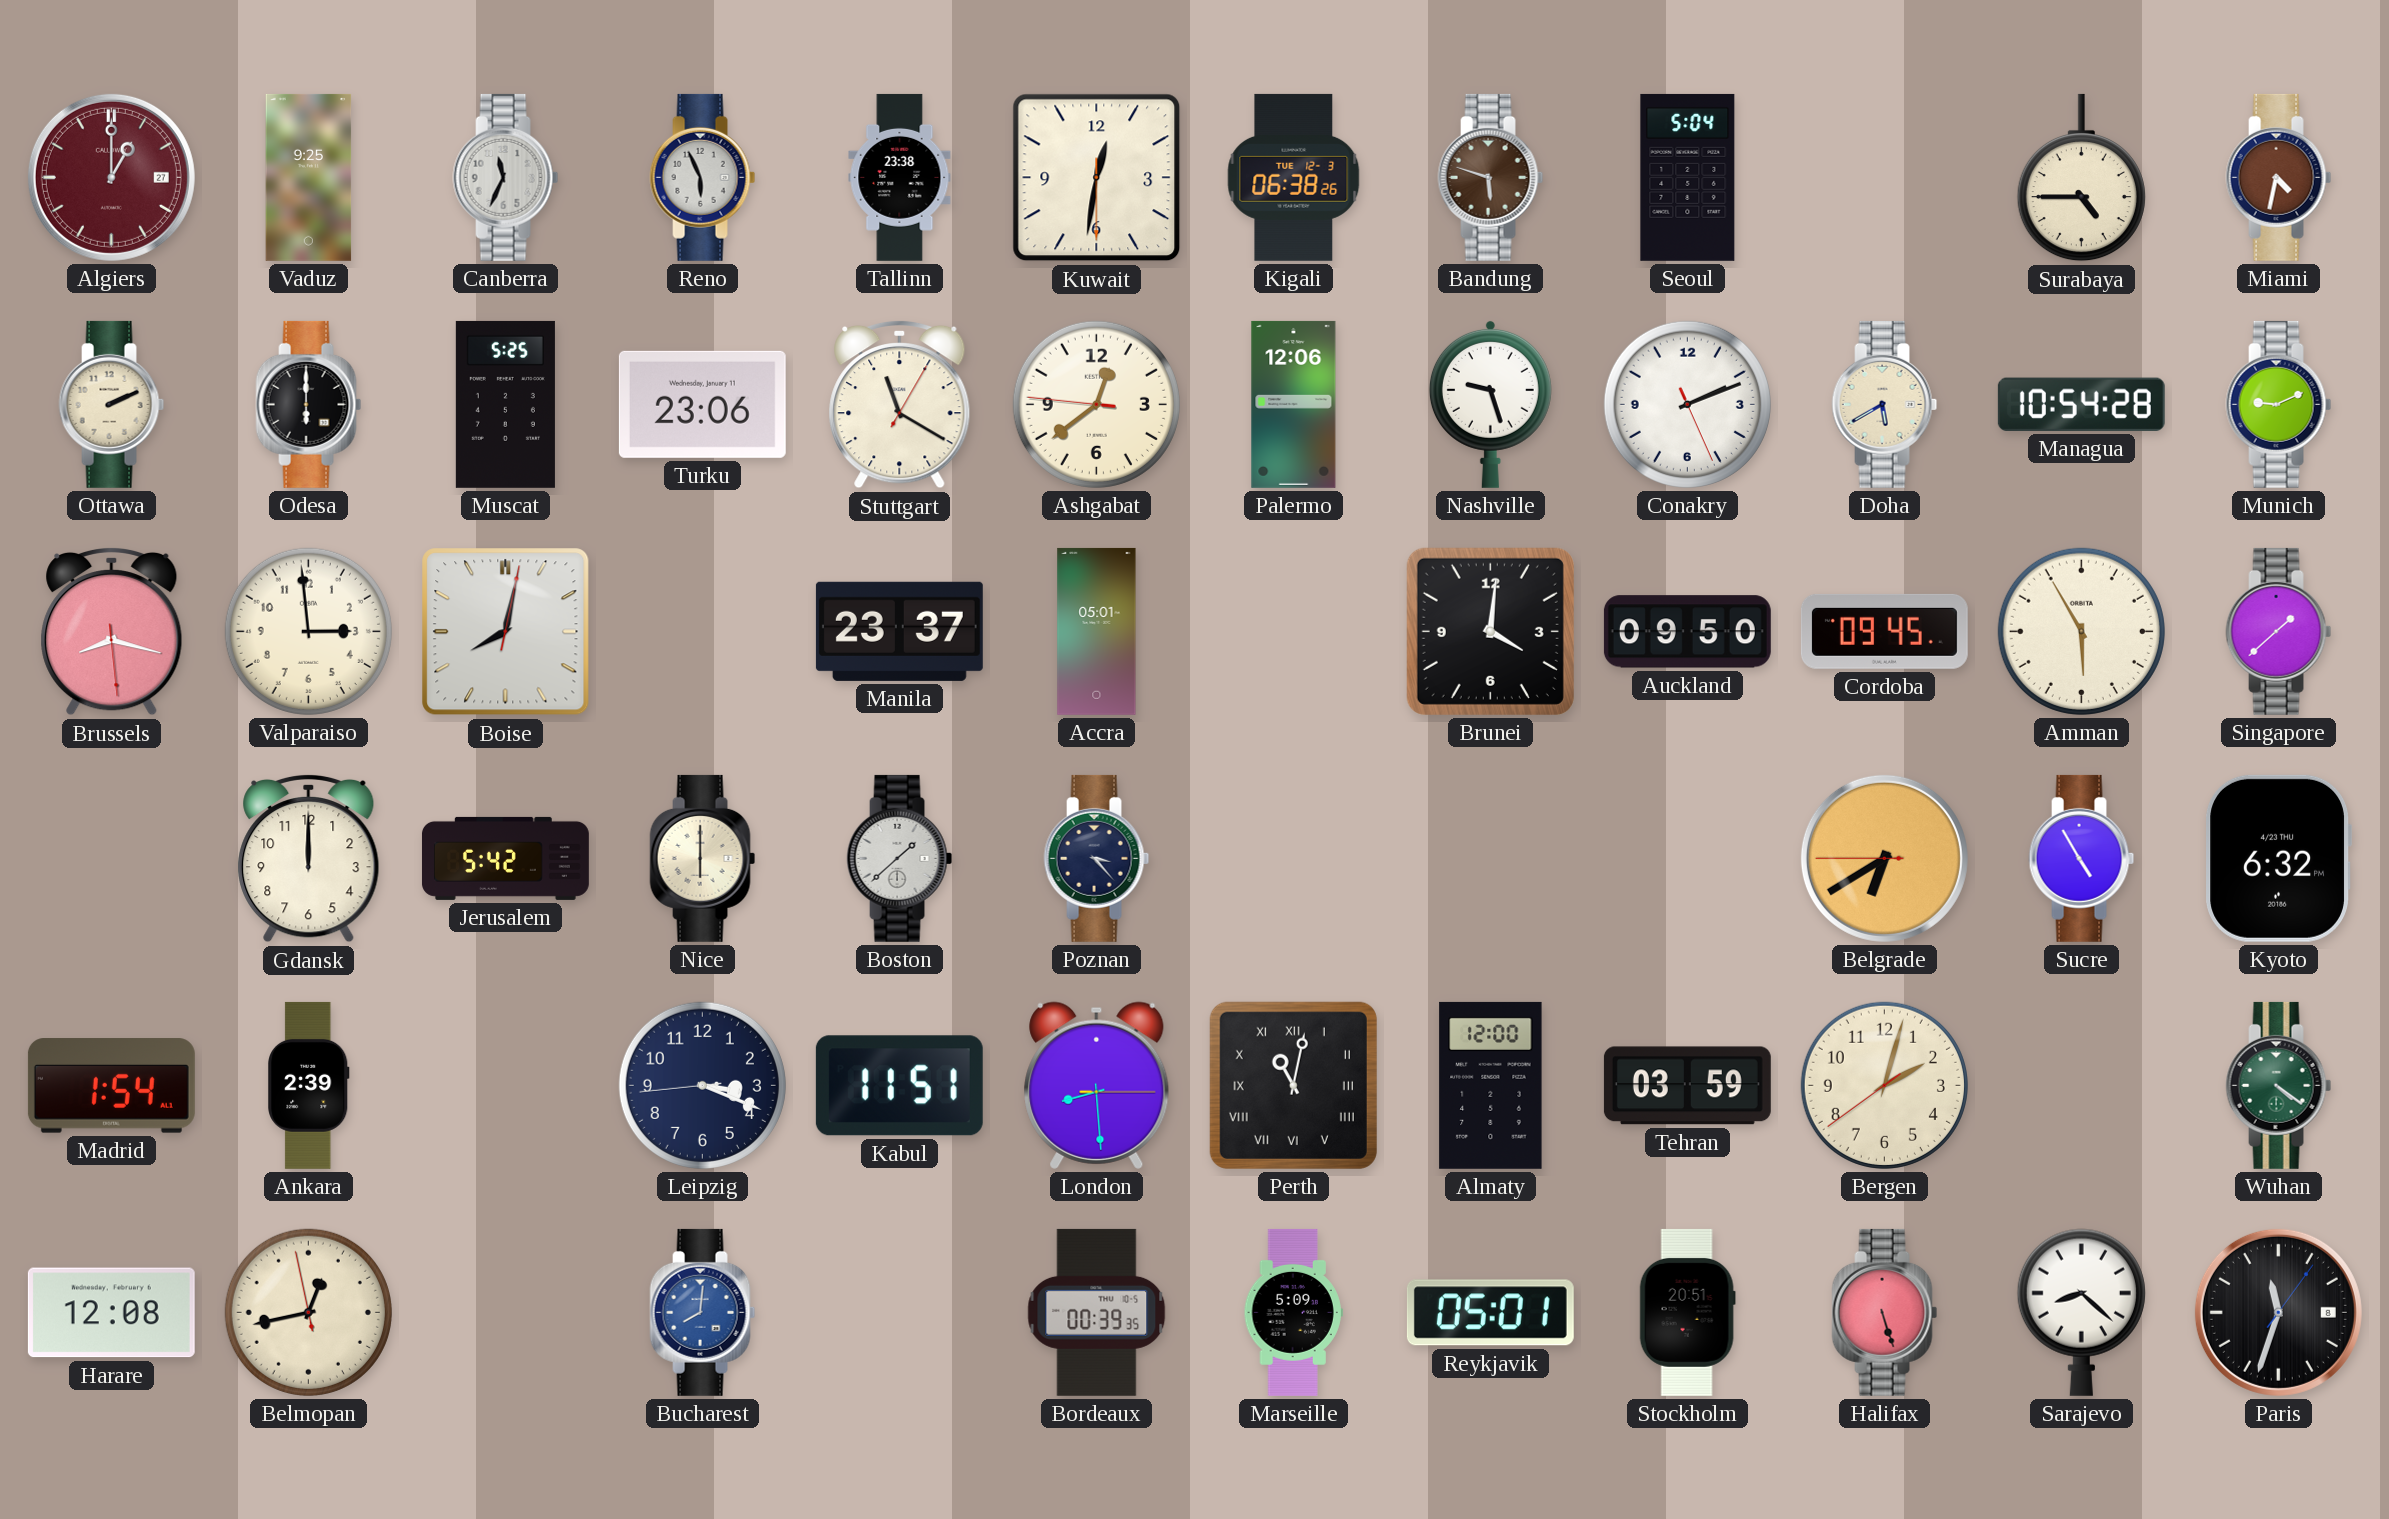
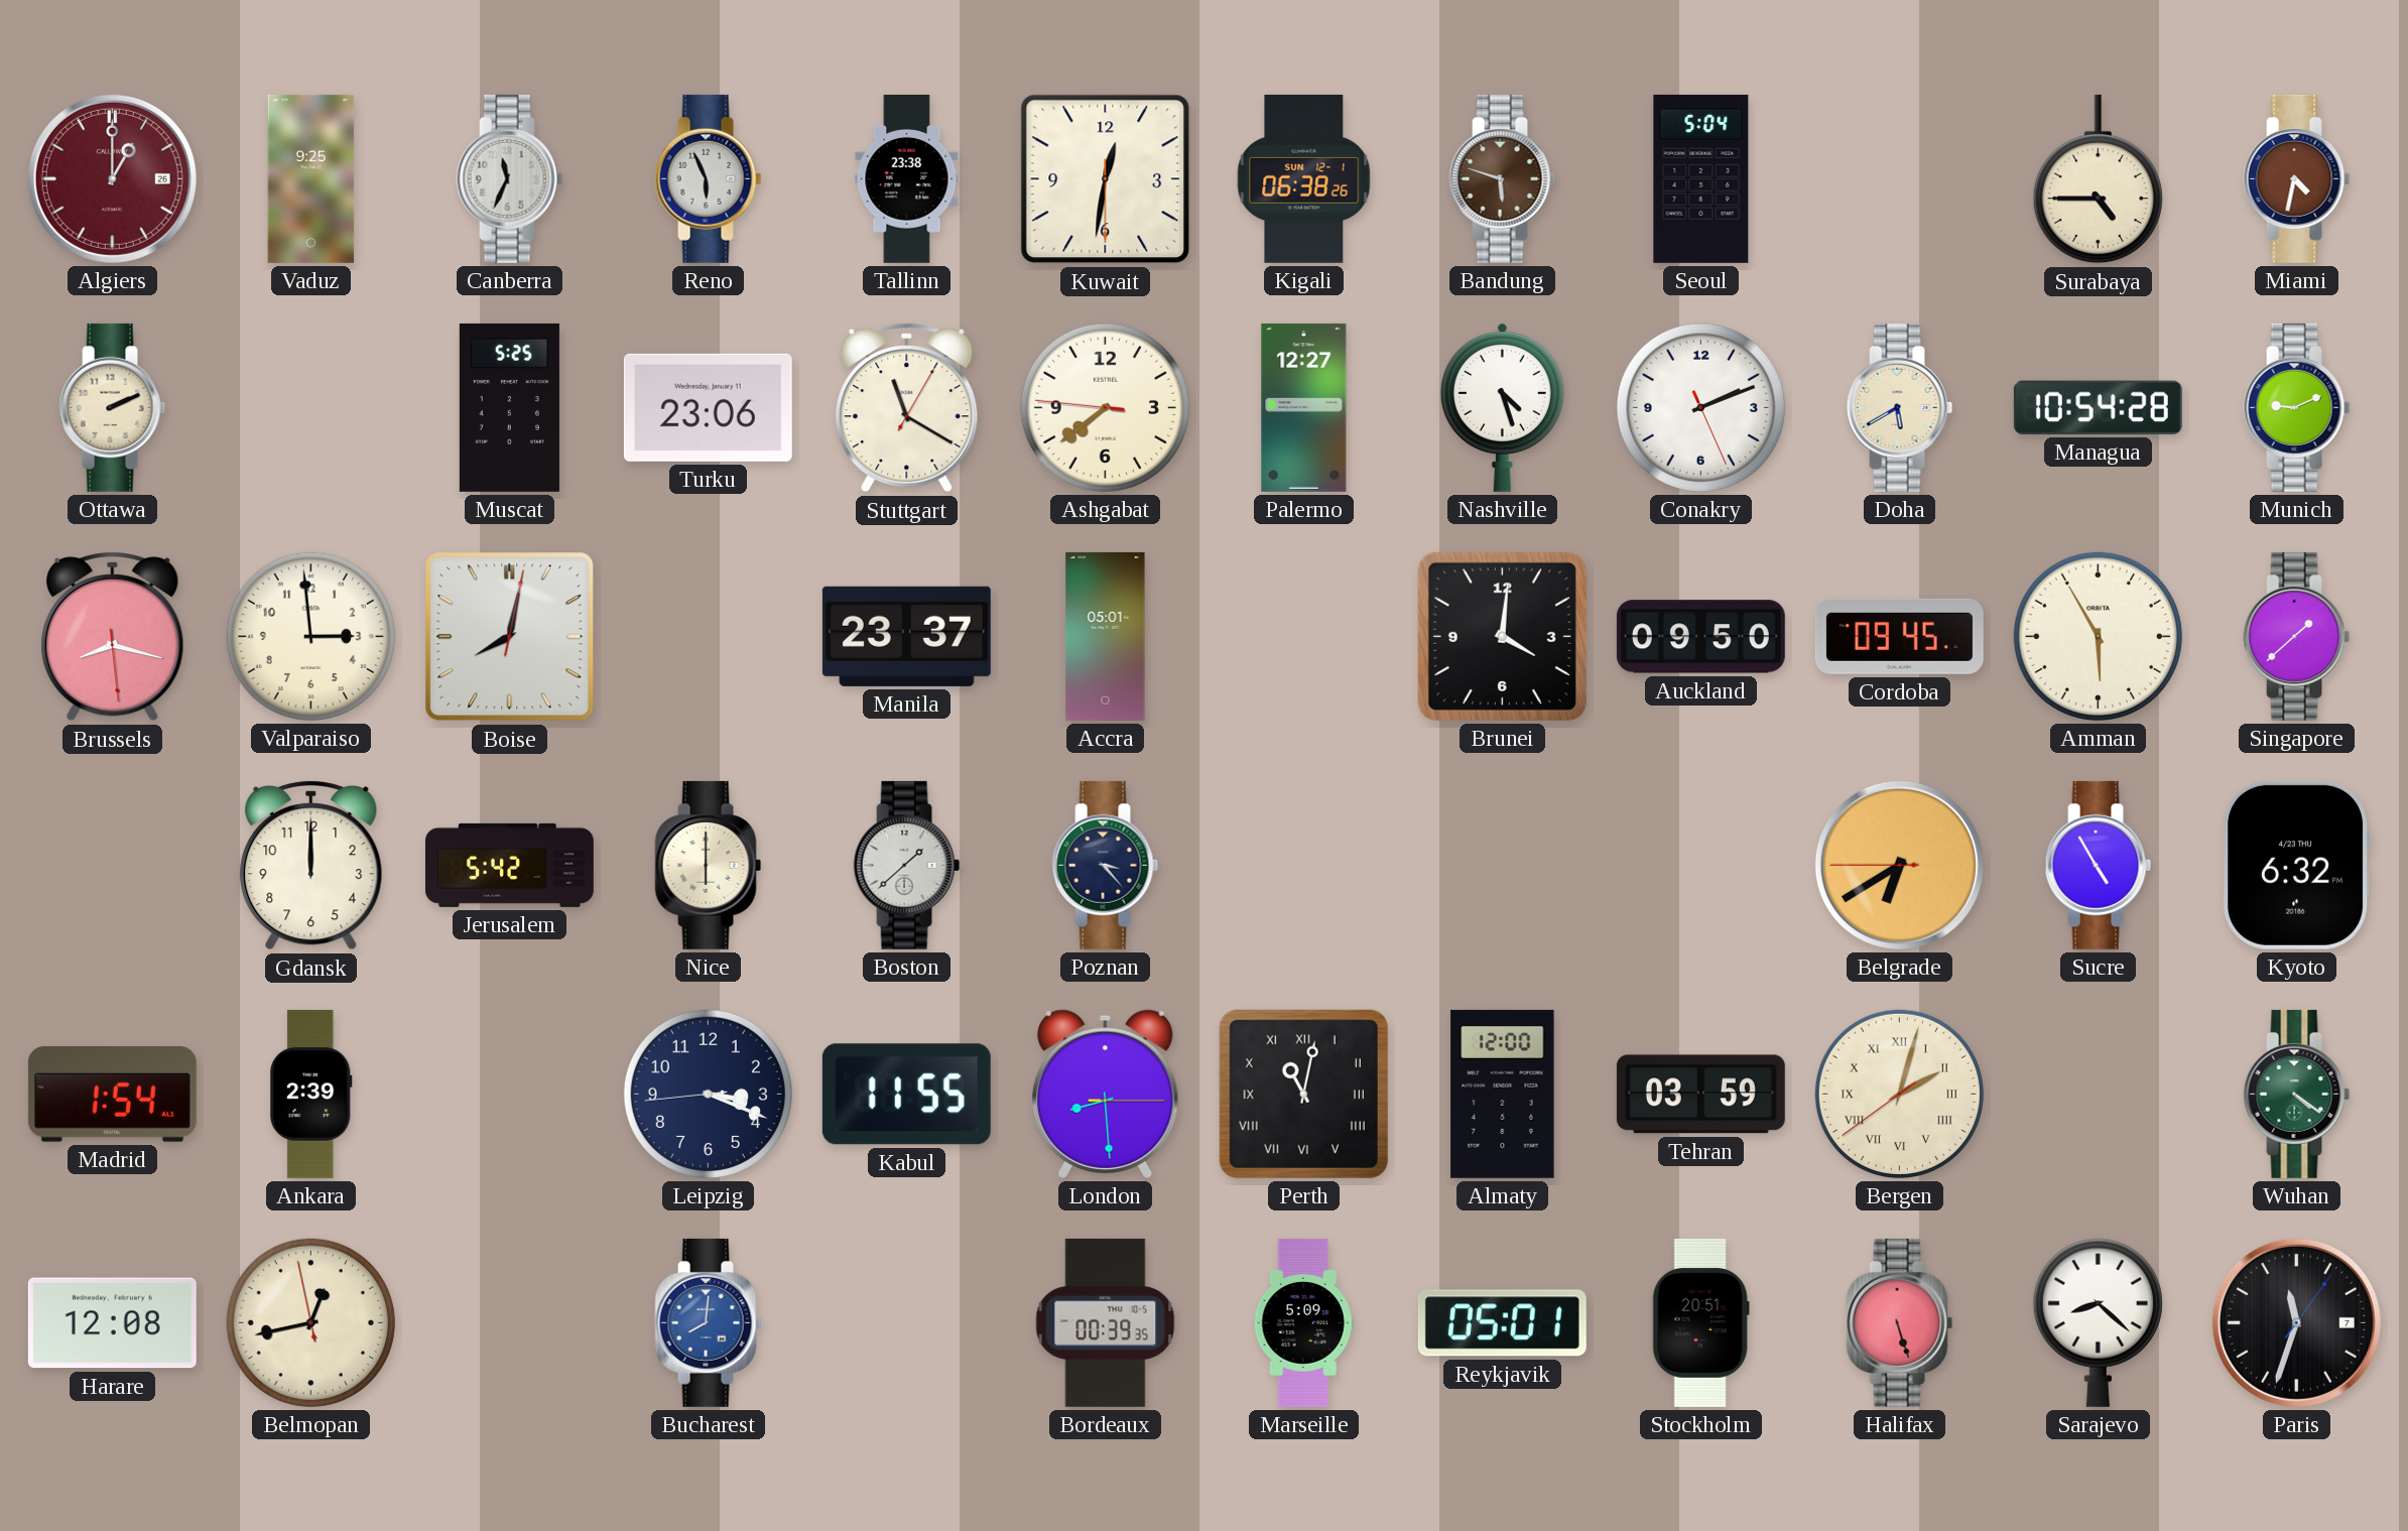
Algiers date: 27 -> 26
Kigali date: TUE 12-3 -> SUN 12-1
Odesa: 6:00 -> none
Ashgabat: 12:38 -> 7:38
Palermo: 12:06 -> 12:27
Nashville: 9:27 -> 4:27
Kabul: 11:51 -> 11:55
Bergen numerals: Arabic -> Roman
Paris date: 8 -> 7
